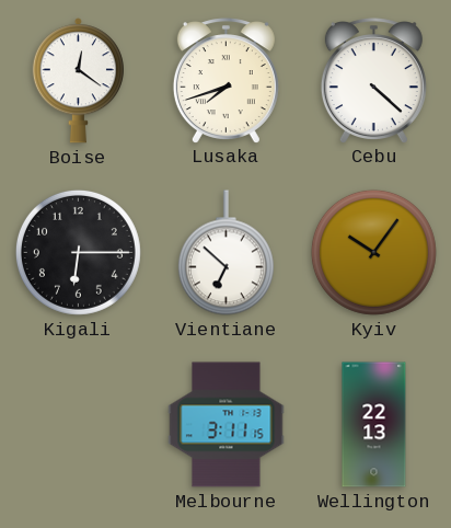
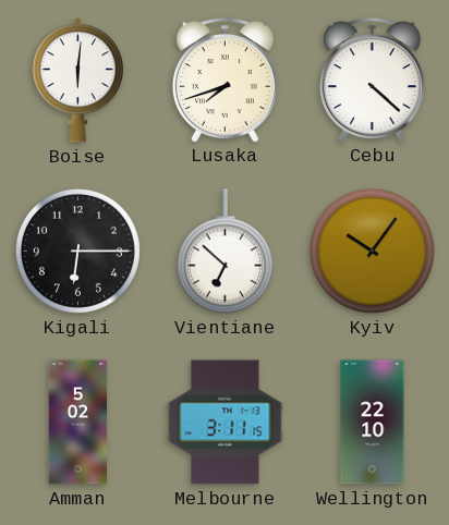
Boise: 12:21 -> 6:01
Amman: none -> 5:02
Wellington: 22:13 -> 22:10
